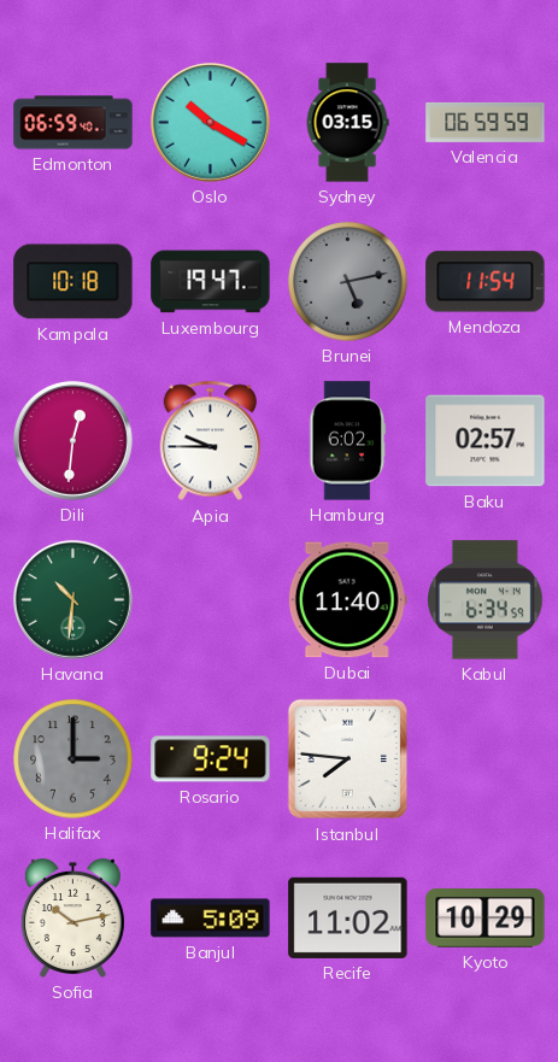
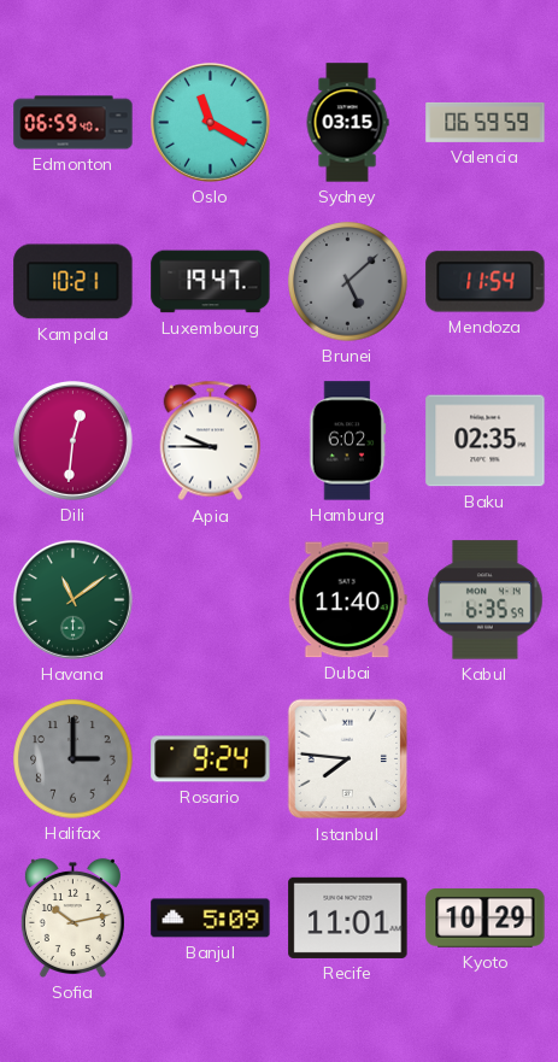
Oslo: 10:20 -> 11:20
Kampala: 10:18 -> 10:21
Brunei: 5:13 -> 5:08
Baku: 02:57 -> 02:35
Havana: 10:31 -> 11:09
Kabul: 6:34 -> 6:35
Recife: 11:02 -> 11:01
